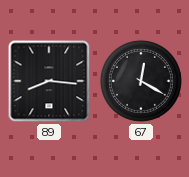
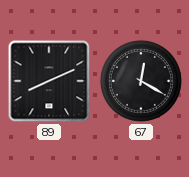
89: 8:16 -> 8:11
